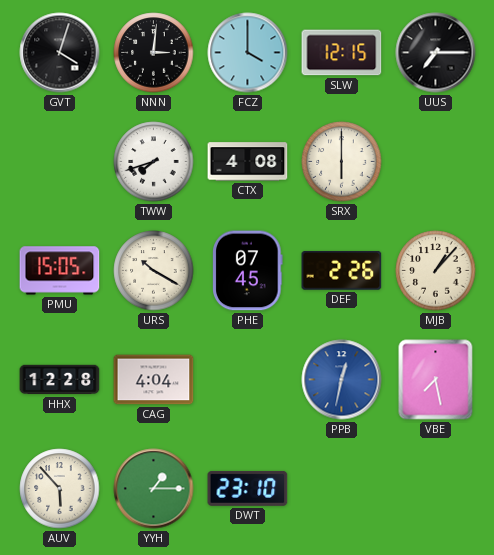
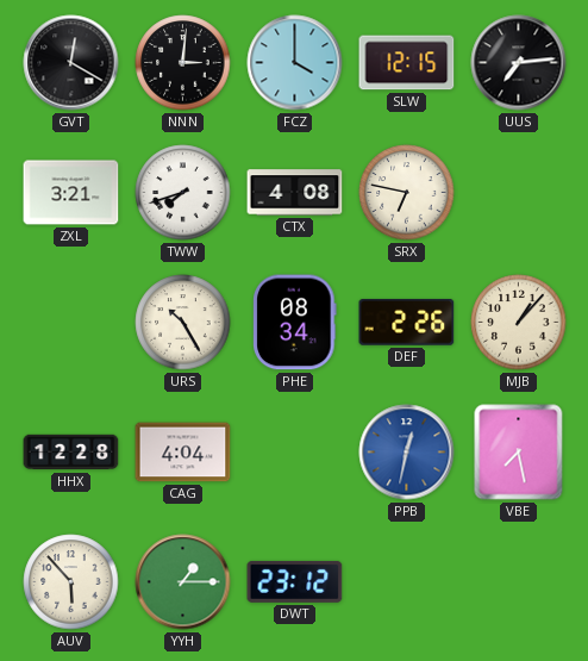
GVT: 4:03 -> 12:20
UUS: 7:15 -> 7:14
ZXL: none -> 3:21
SRX: 6:00 -> 6:47
PMU: 15:05 -> none
URS: 10:20 -> 10:25
PHE: 07:45 -> 08:34
DWT: 23:10 -> 23:12
